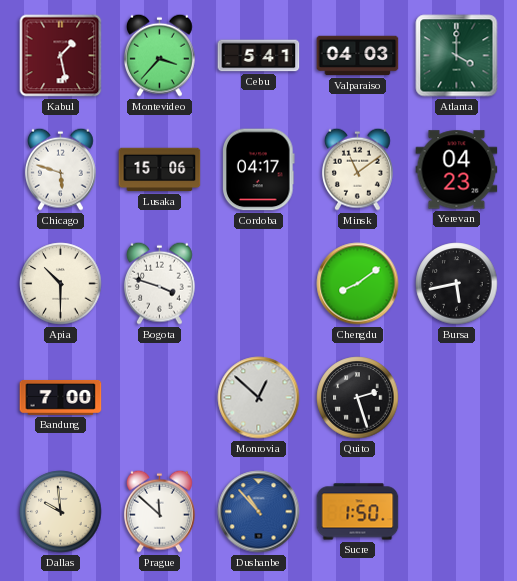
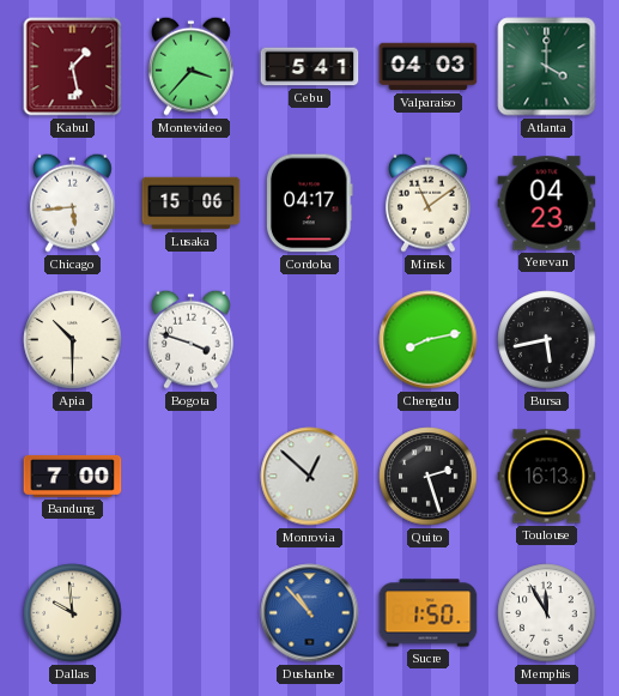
Chicago: 5:48 -> 5:44
Chengdu: 8:09 -> 8:13
Toulouse: none -> 16:13
Prague: 11:52 -> none
Memphis: none -> 11:55
